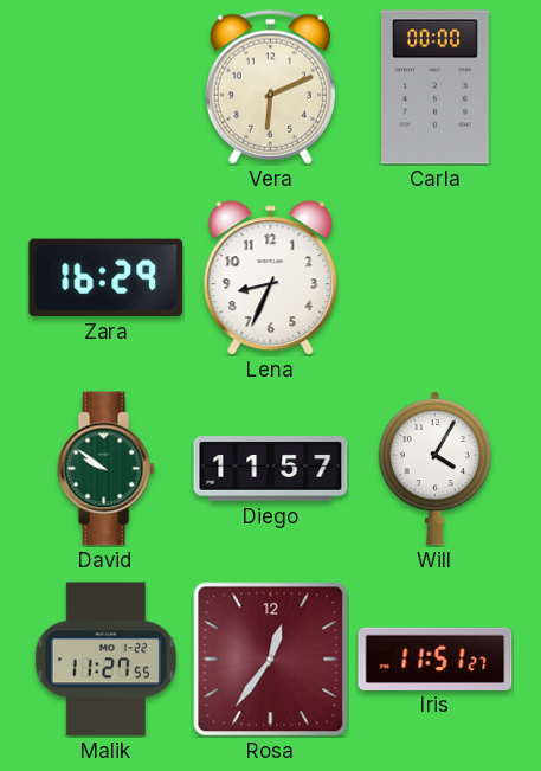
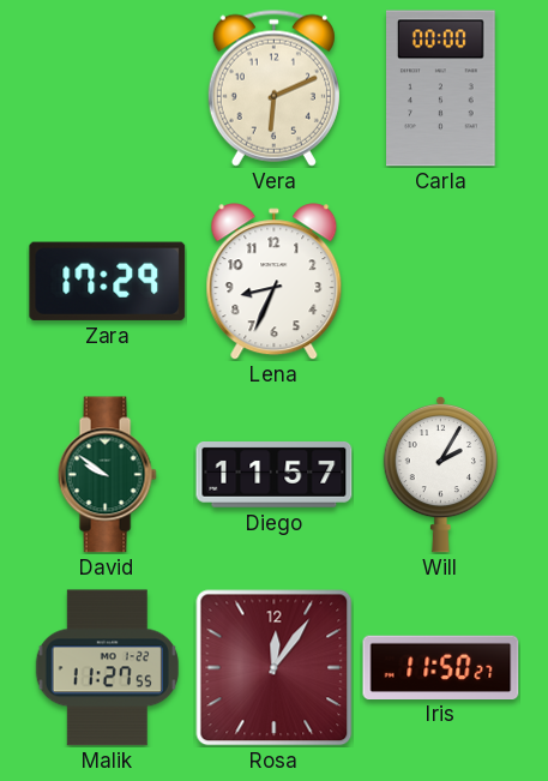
Zara: 16:29 -> 17:29
Will: 4:05 -> 2:05
Rosa: 12:36 -> 12:06
Iris: 11:51 -> 11:50
